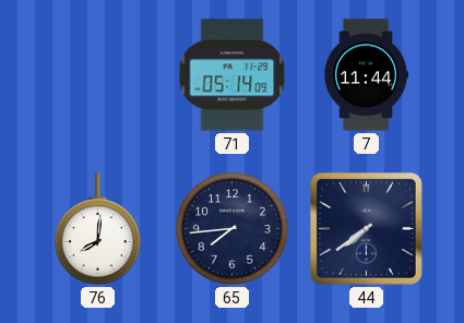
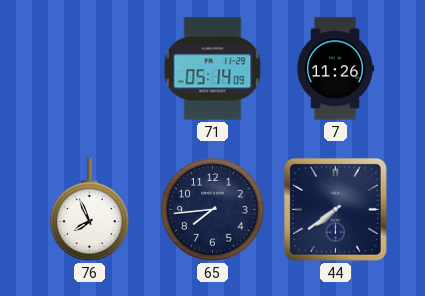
7: 11:44 -> 11:26
76: 8:01 -> 7:56
